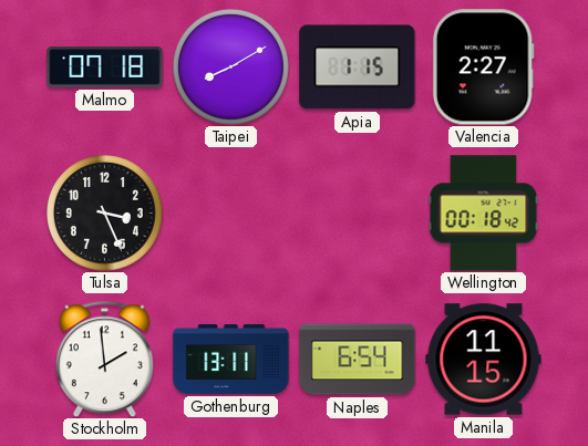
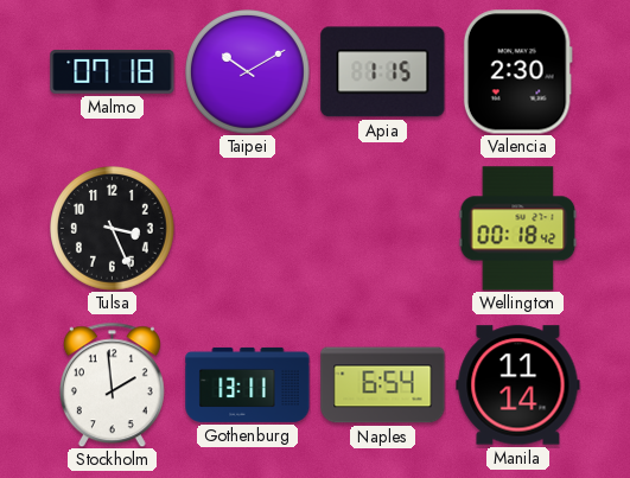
Taipei: 8:10 -> 10:10
Valencia: 2:27 -> 2:30
Manila: 11:15 -> 11:14
